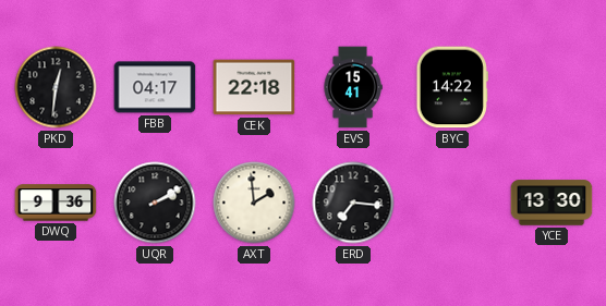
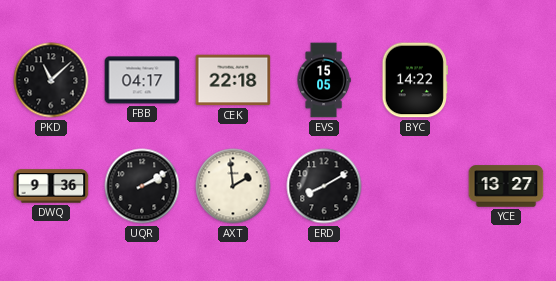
PKD: 12:31 -> 11:08
EVS: 15:41 -> 15:05
ERD: 7:16 -> 8:10
YCE: 13:30 -> 13:27
